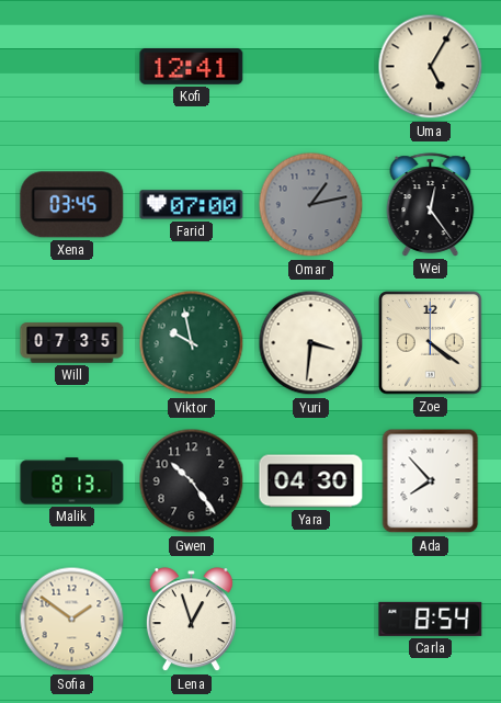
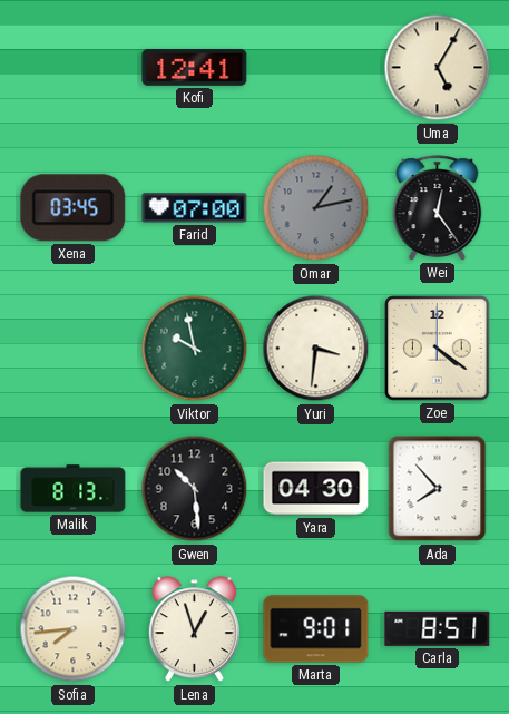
Will: 07:35 -> none
Gwen: 10:24 -> 10:29
Sofia: 1:51 -> 7:44
Marta: none -> 9:01
Carla: 8:54 -> 8:51
